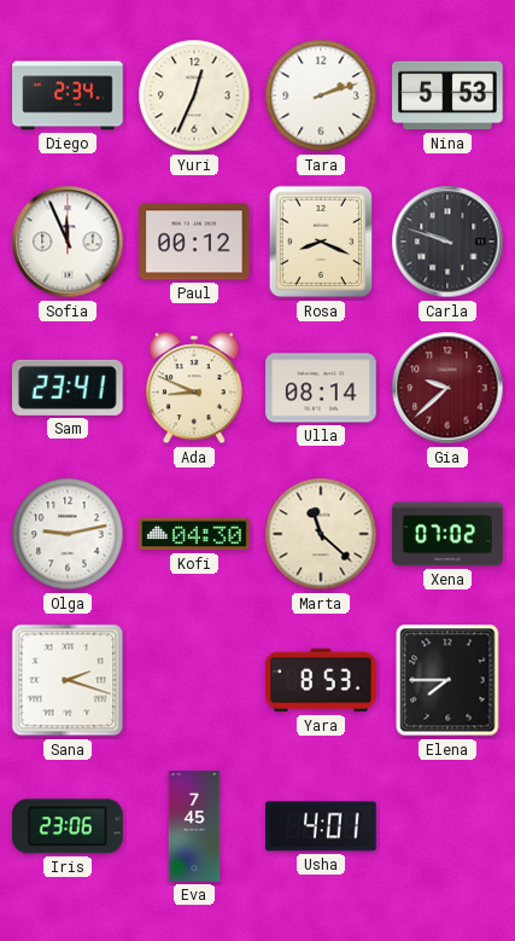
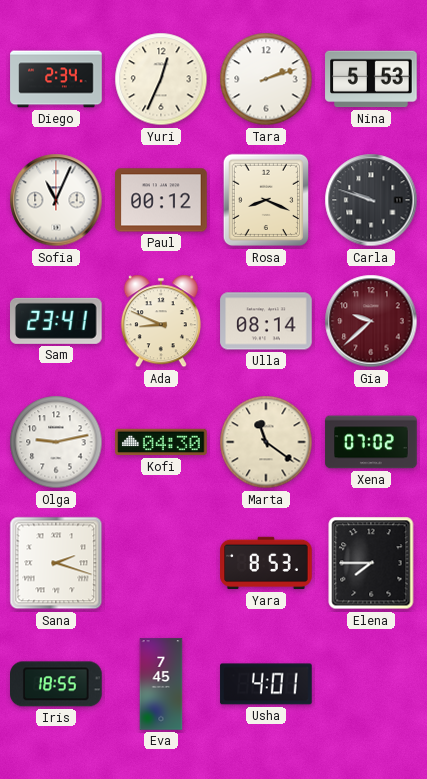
Sofia: 11:56 -> 11:04
Marta: 11:22 -> 11:21
Iris: 23:06 -> 18:55
